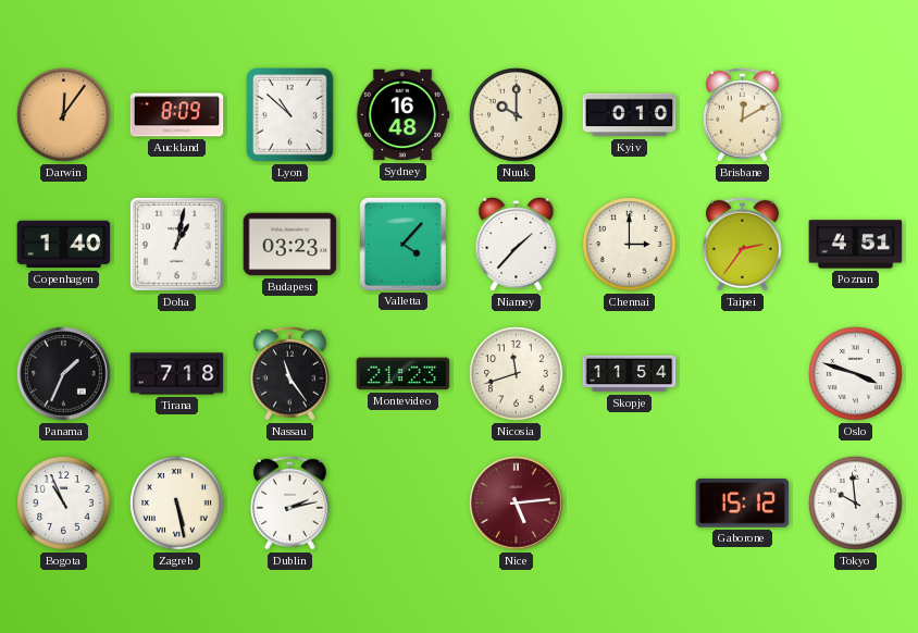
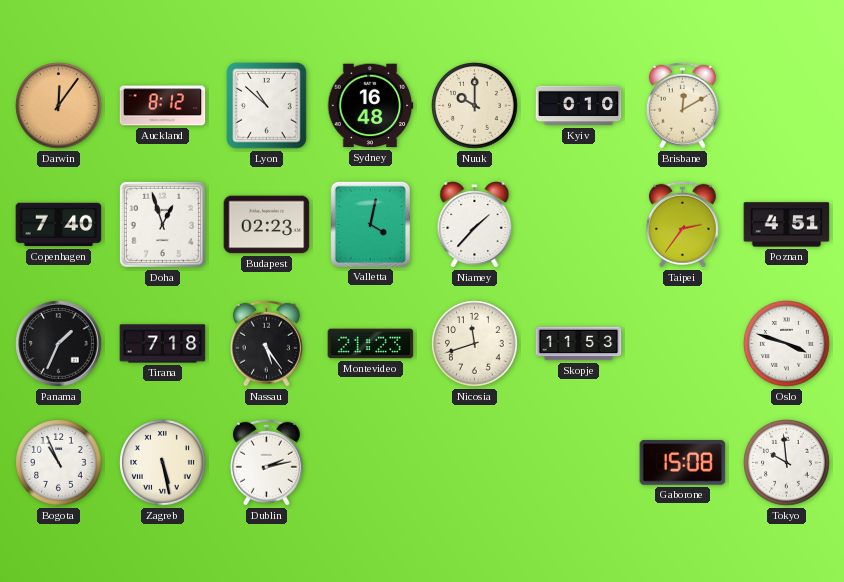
Auckland: 8:09 -> 8:12
Copenhagen: 1:40 -> 7:40
Doha: 1:02 -> 12:57
Budapest: 03:23 -> 02:23
Valletta: 4:07 -> 4:02
Chennai: 3:00 -> none
Nassau: 11:24 -> 5:24
Skopje: 11:54 -> 11:53
Nice: 5:14 -> none
Gaborone: 15:12 -> 15:08
